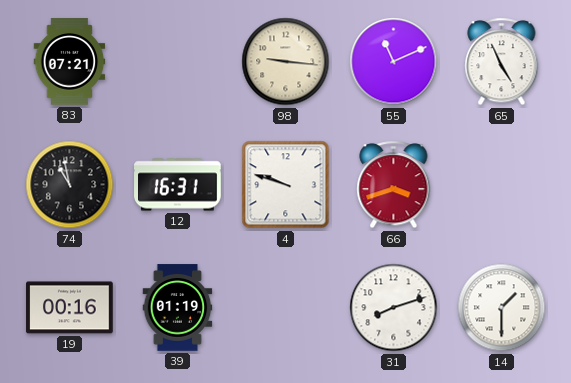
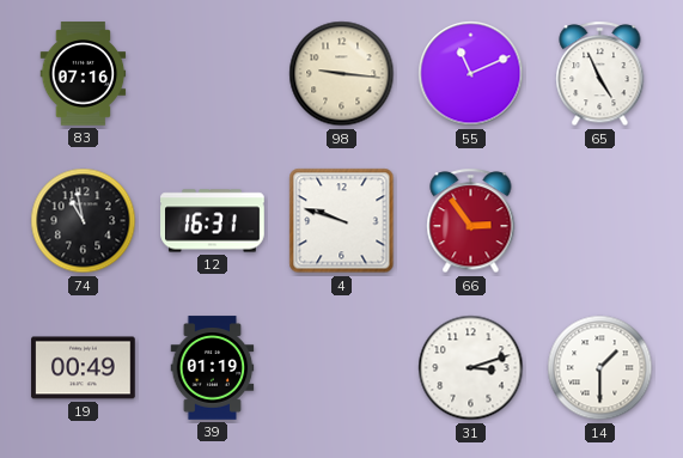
83: 07:21 -> 07:16
66: 3:42 -> 2:54
19: 00:16 -> 00:49
31: 8:12 -> 3:12
